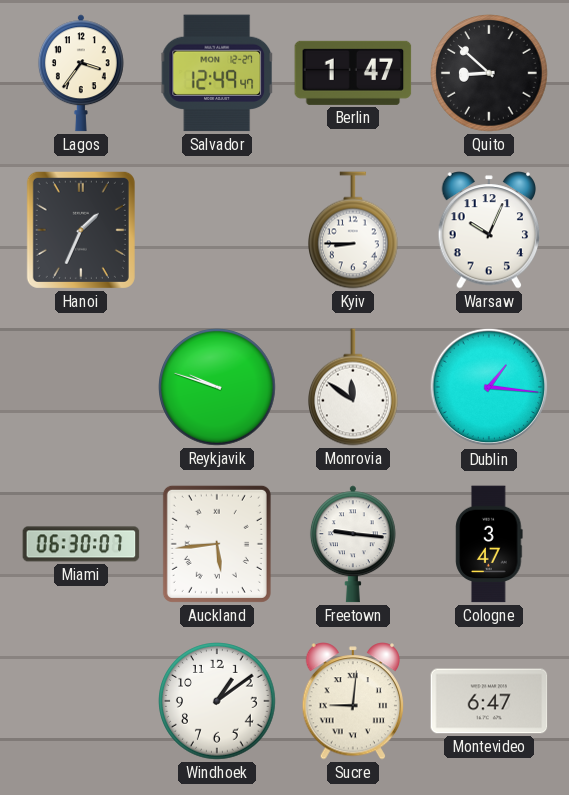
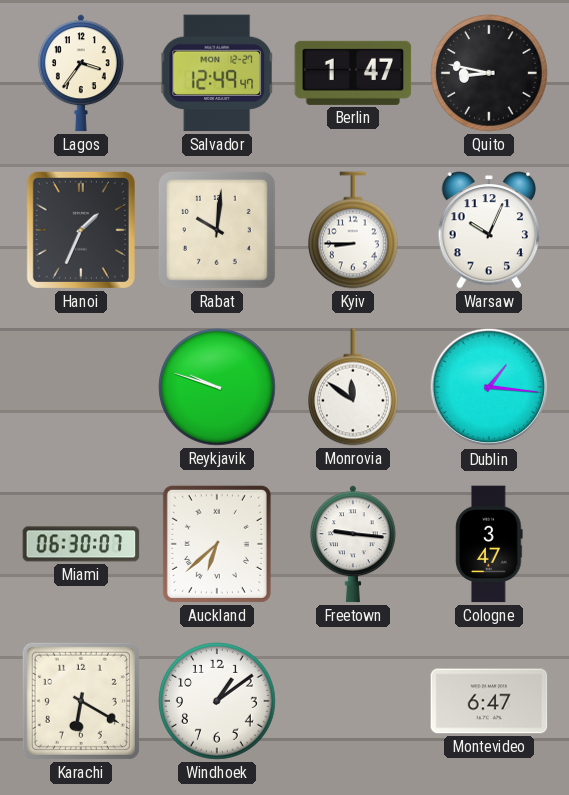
Quito: 8:52 -> 8:47
Rabat: none -> 10:01
Auckland: 5:44 -> 6:38
Karachi: none -> 6:20
Sucre: 9:01 -> none
